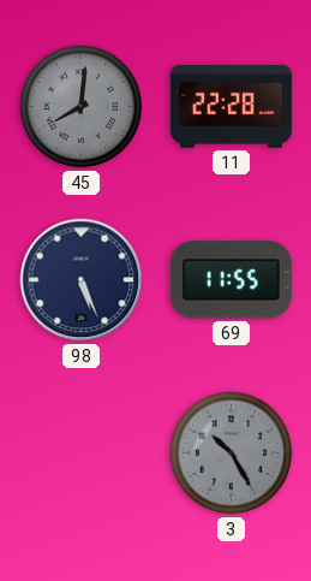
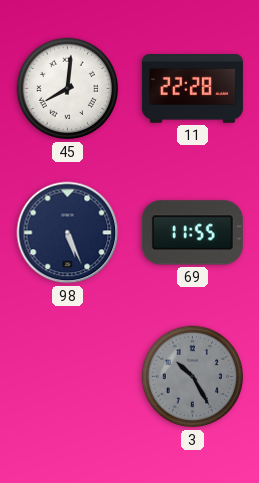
45 dial: grey -> white
